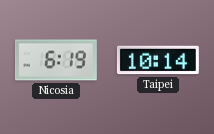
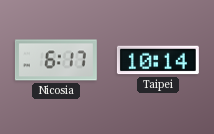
Nicosia: 6:19 -> 6:17
